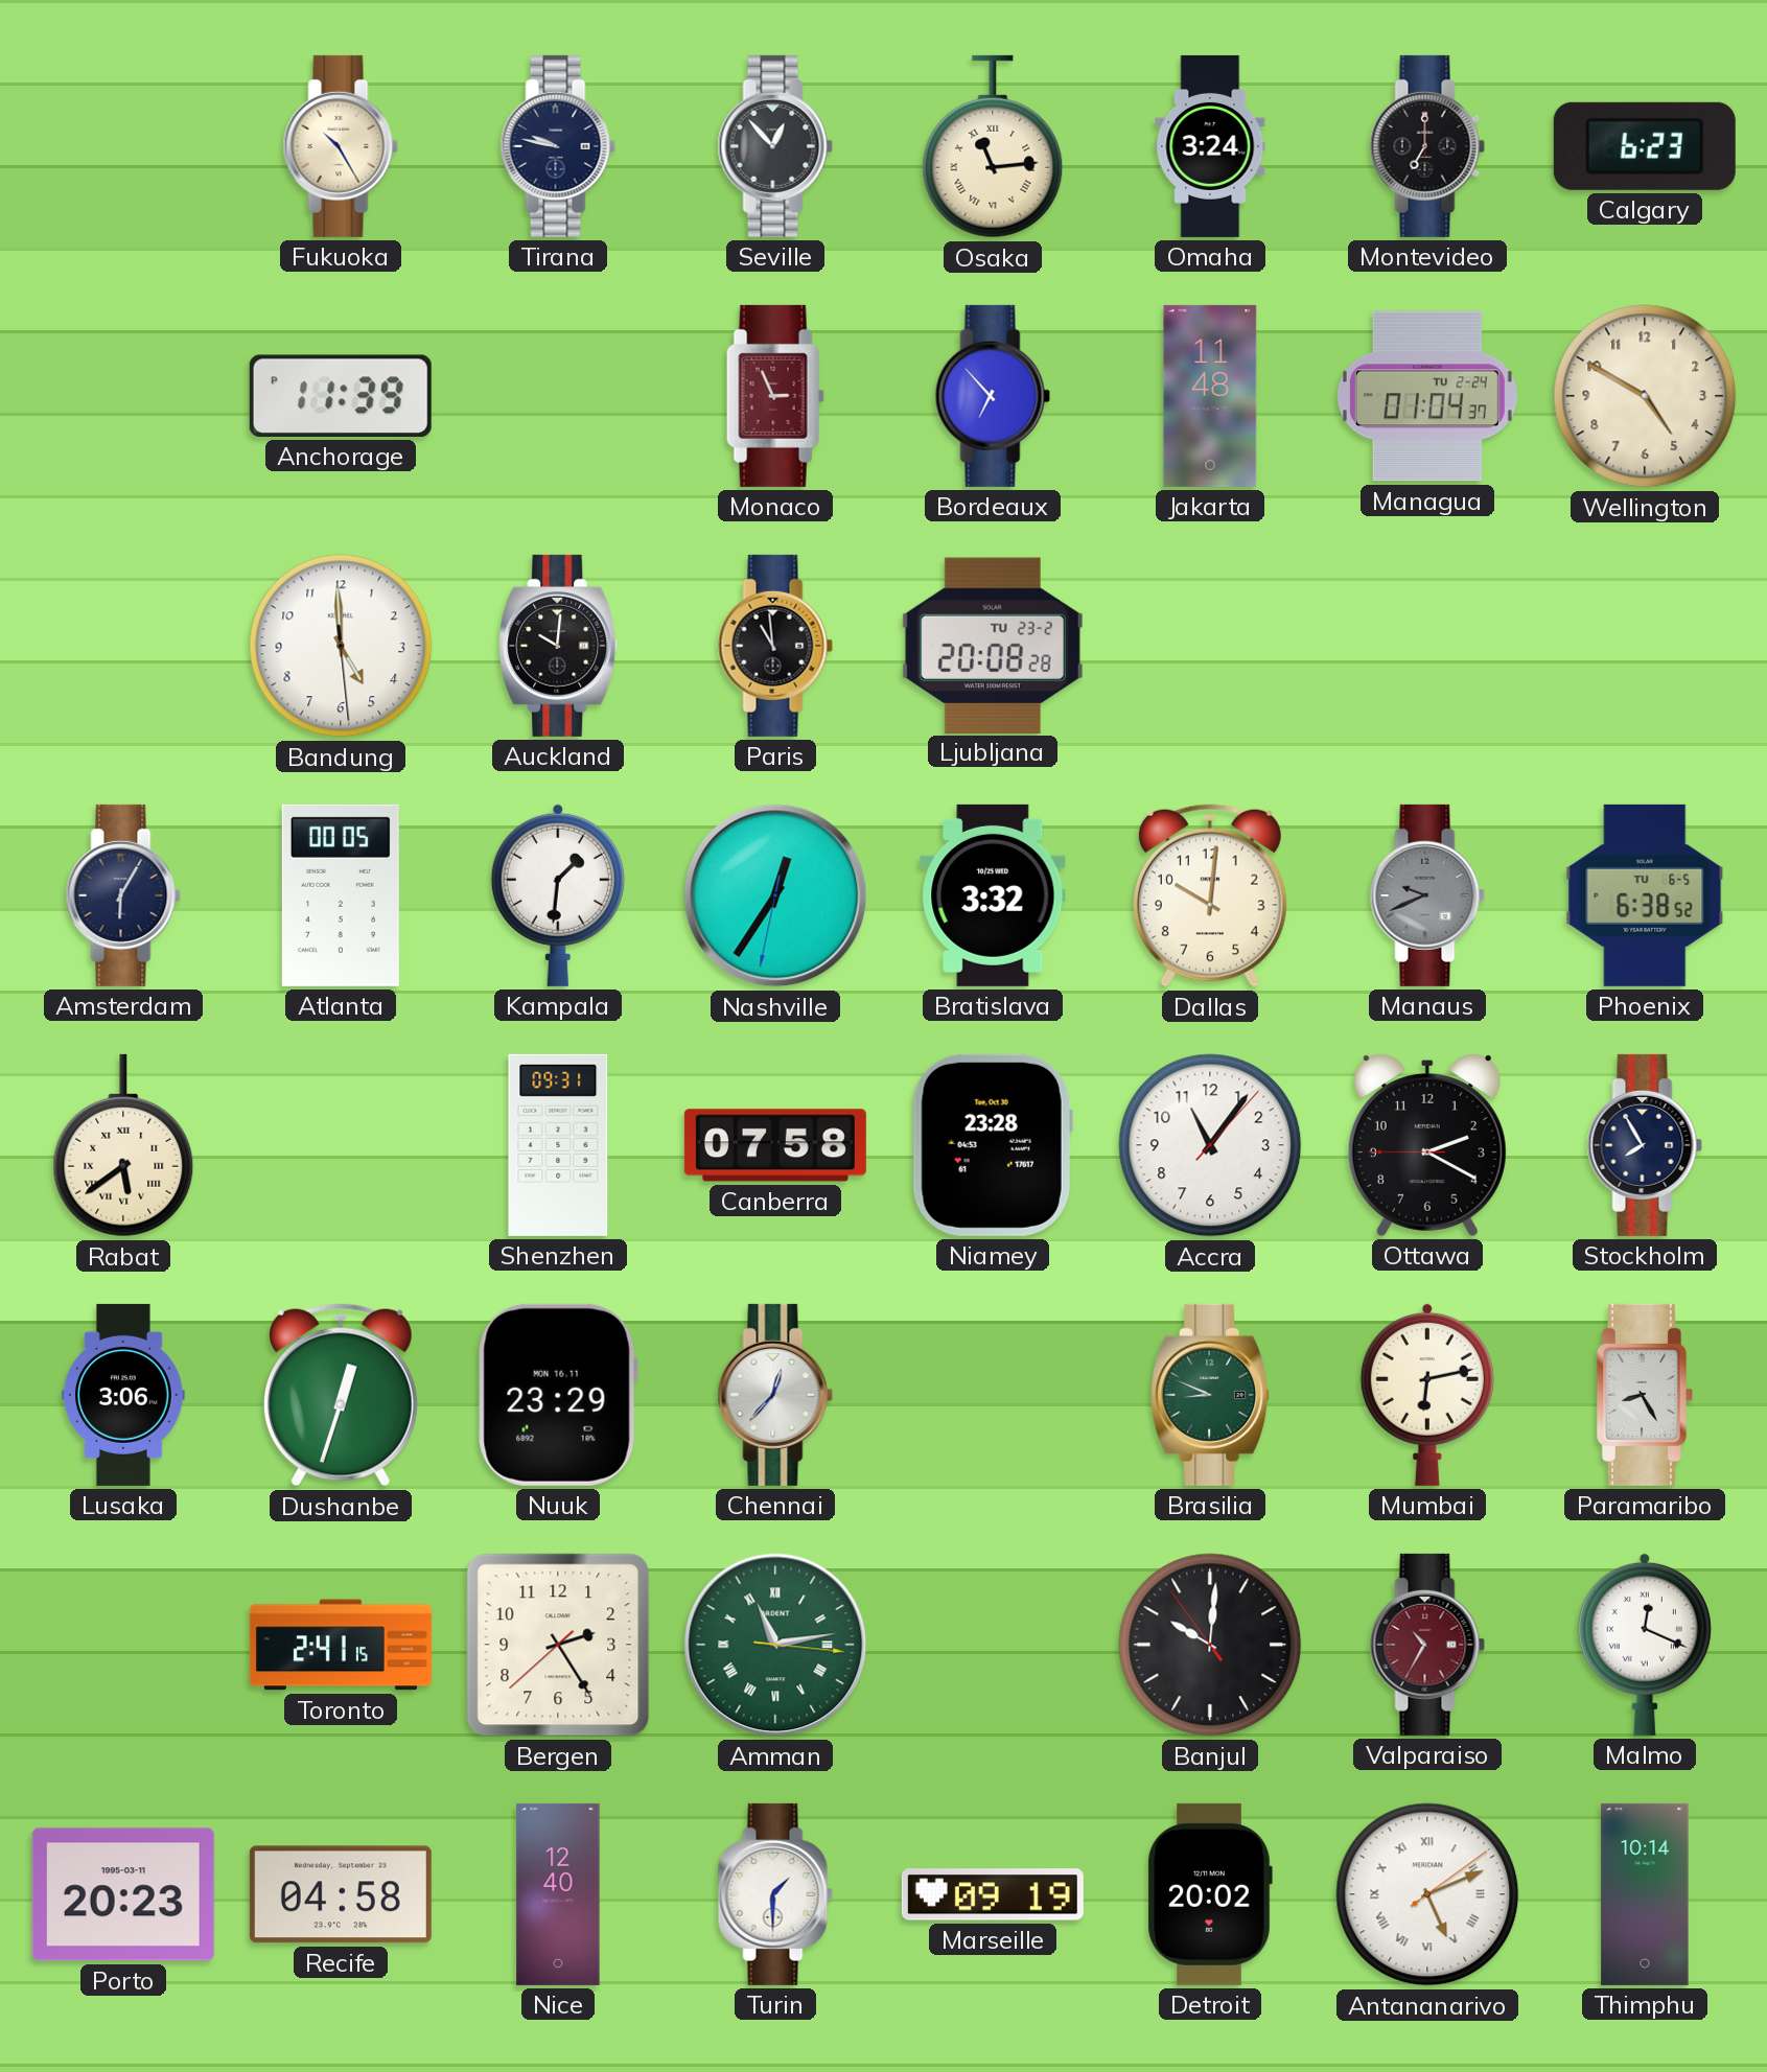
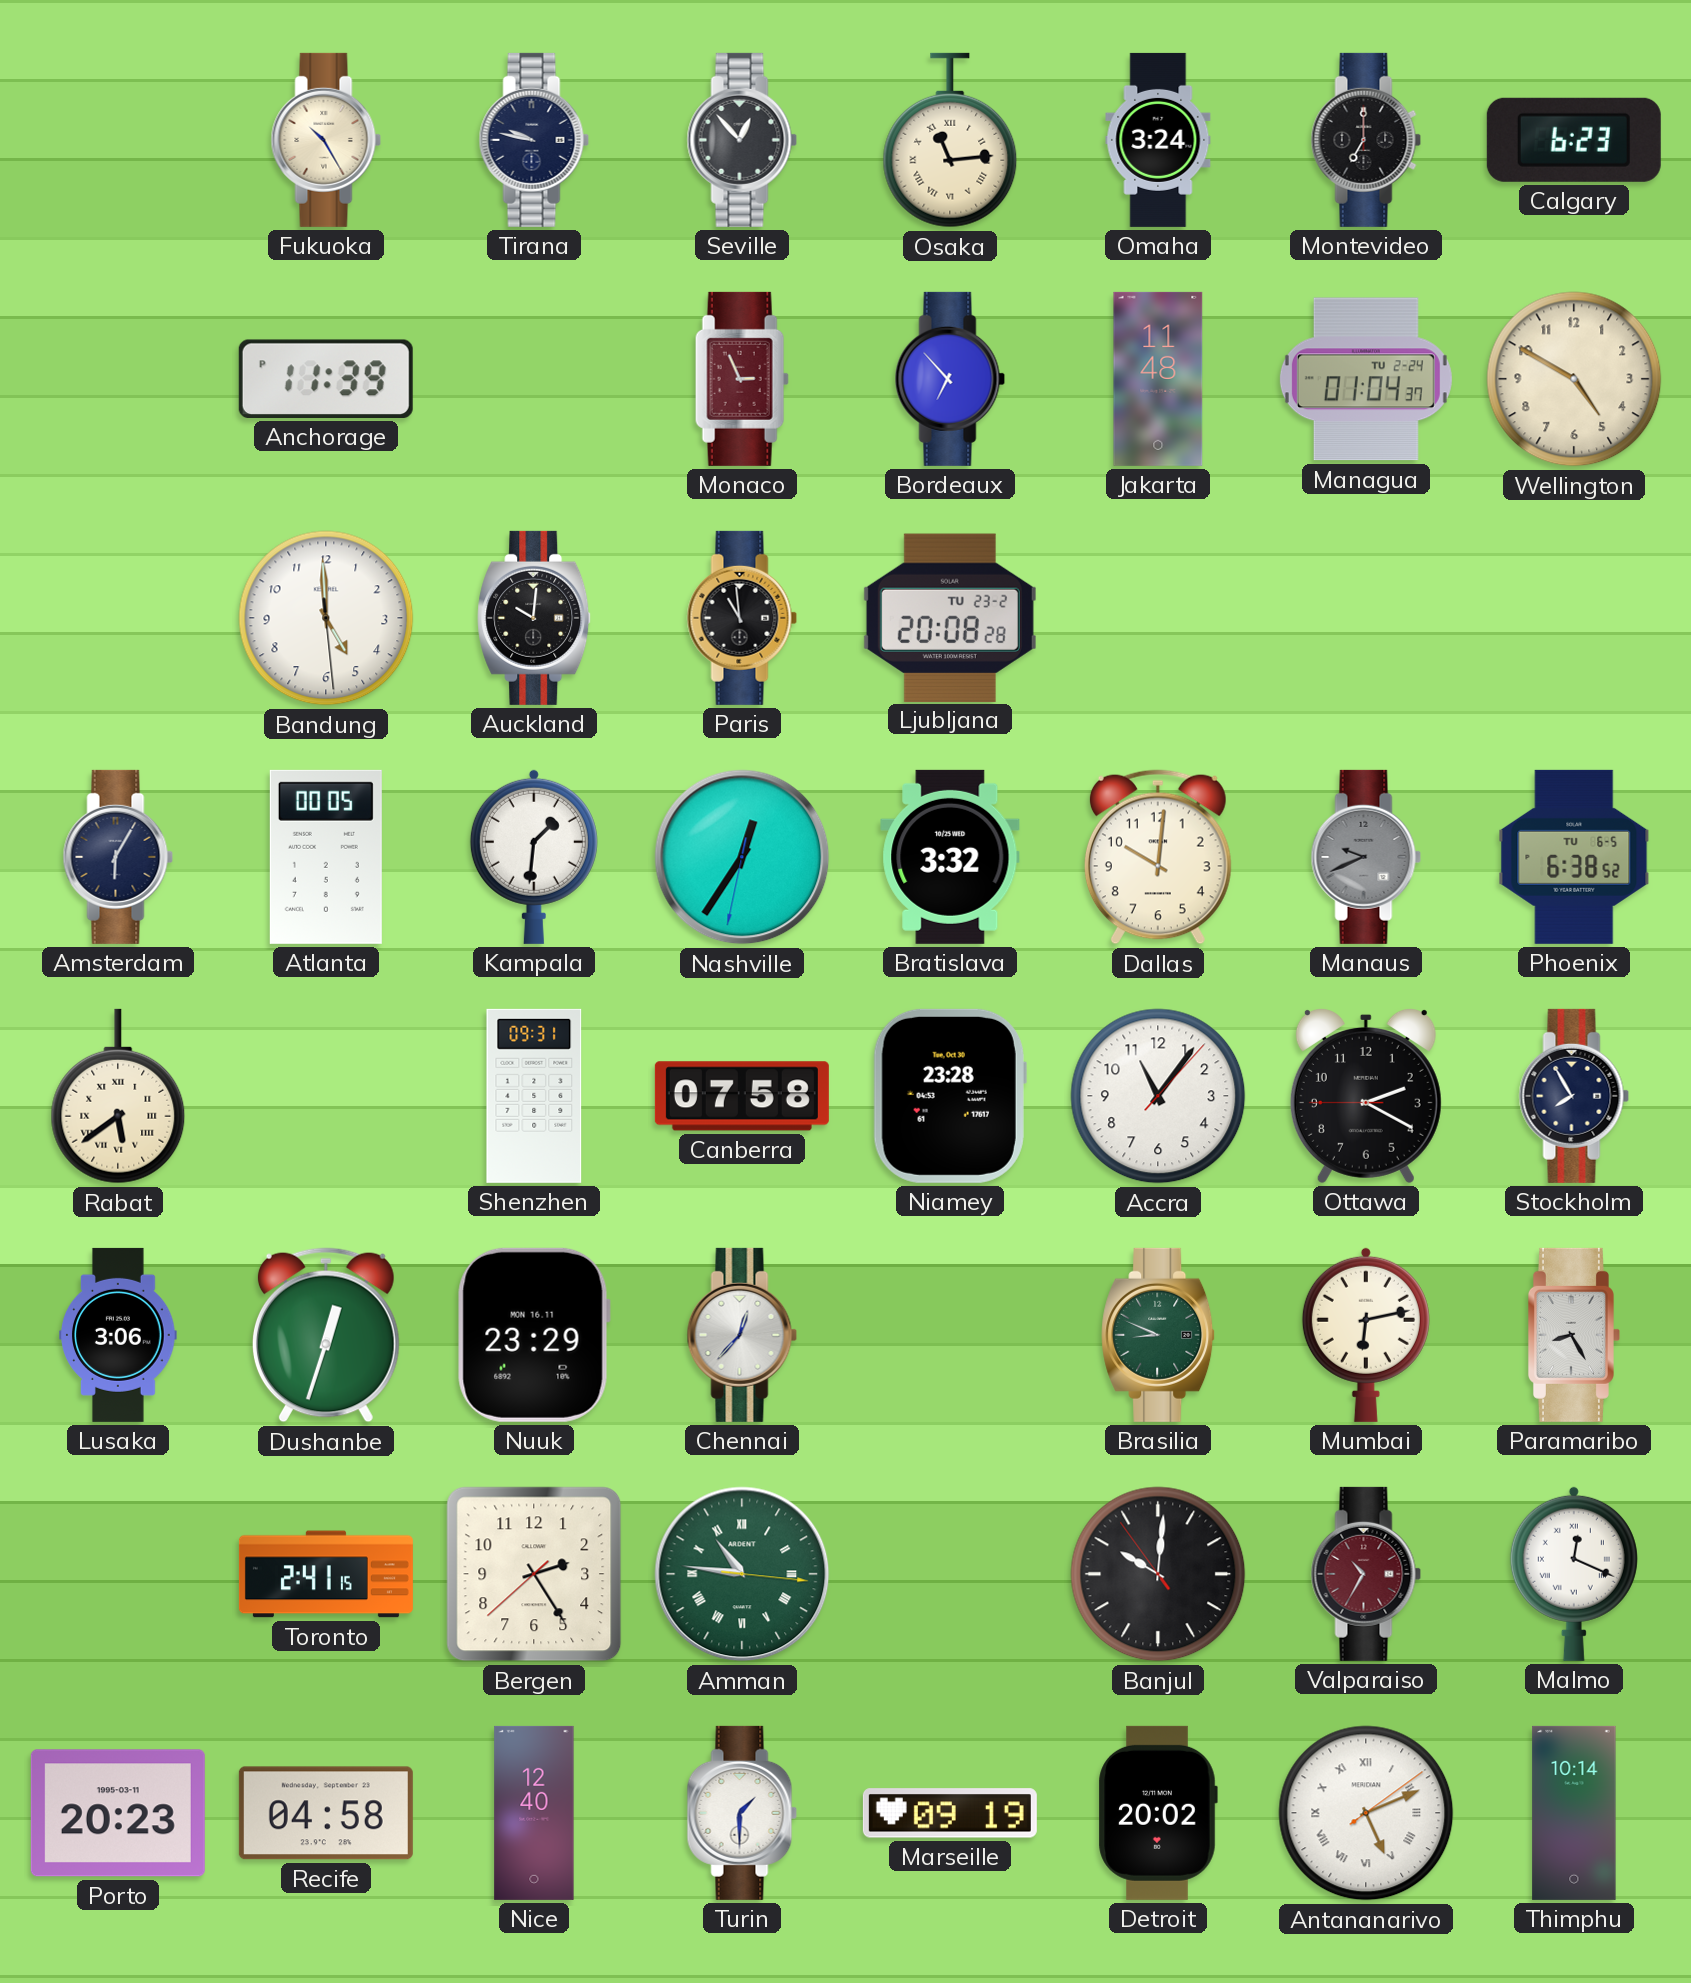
Amman: 11:13 -> 10:46
